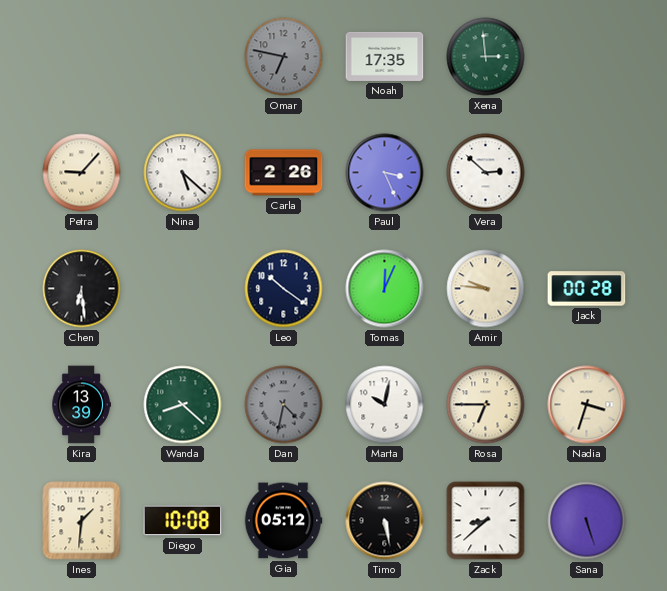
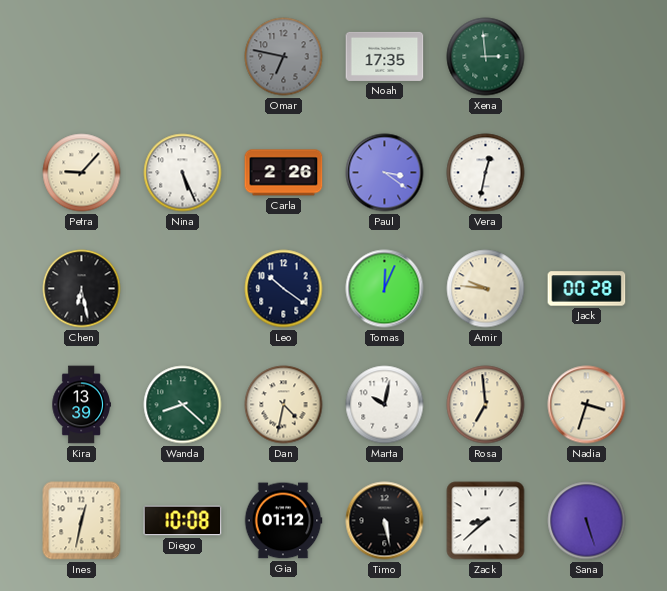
Nina: 5:22 -> 5:26
Paul: 3:26 -> 3:21
Vera: 2:52 -> 12:32
Chen: 6:29 -> 6:28
Dan dial: grey -> cream
Rosa: 6:45 -> 6:59
Ines: 1:31 -> 12:32
Gia: 05:12 -> 01:12
